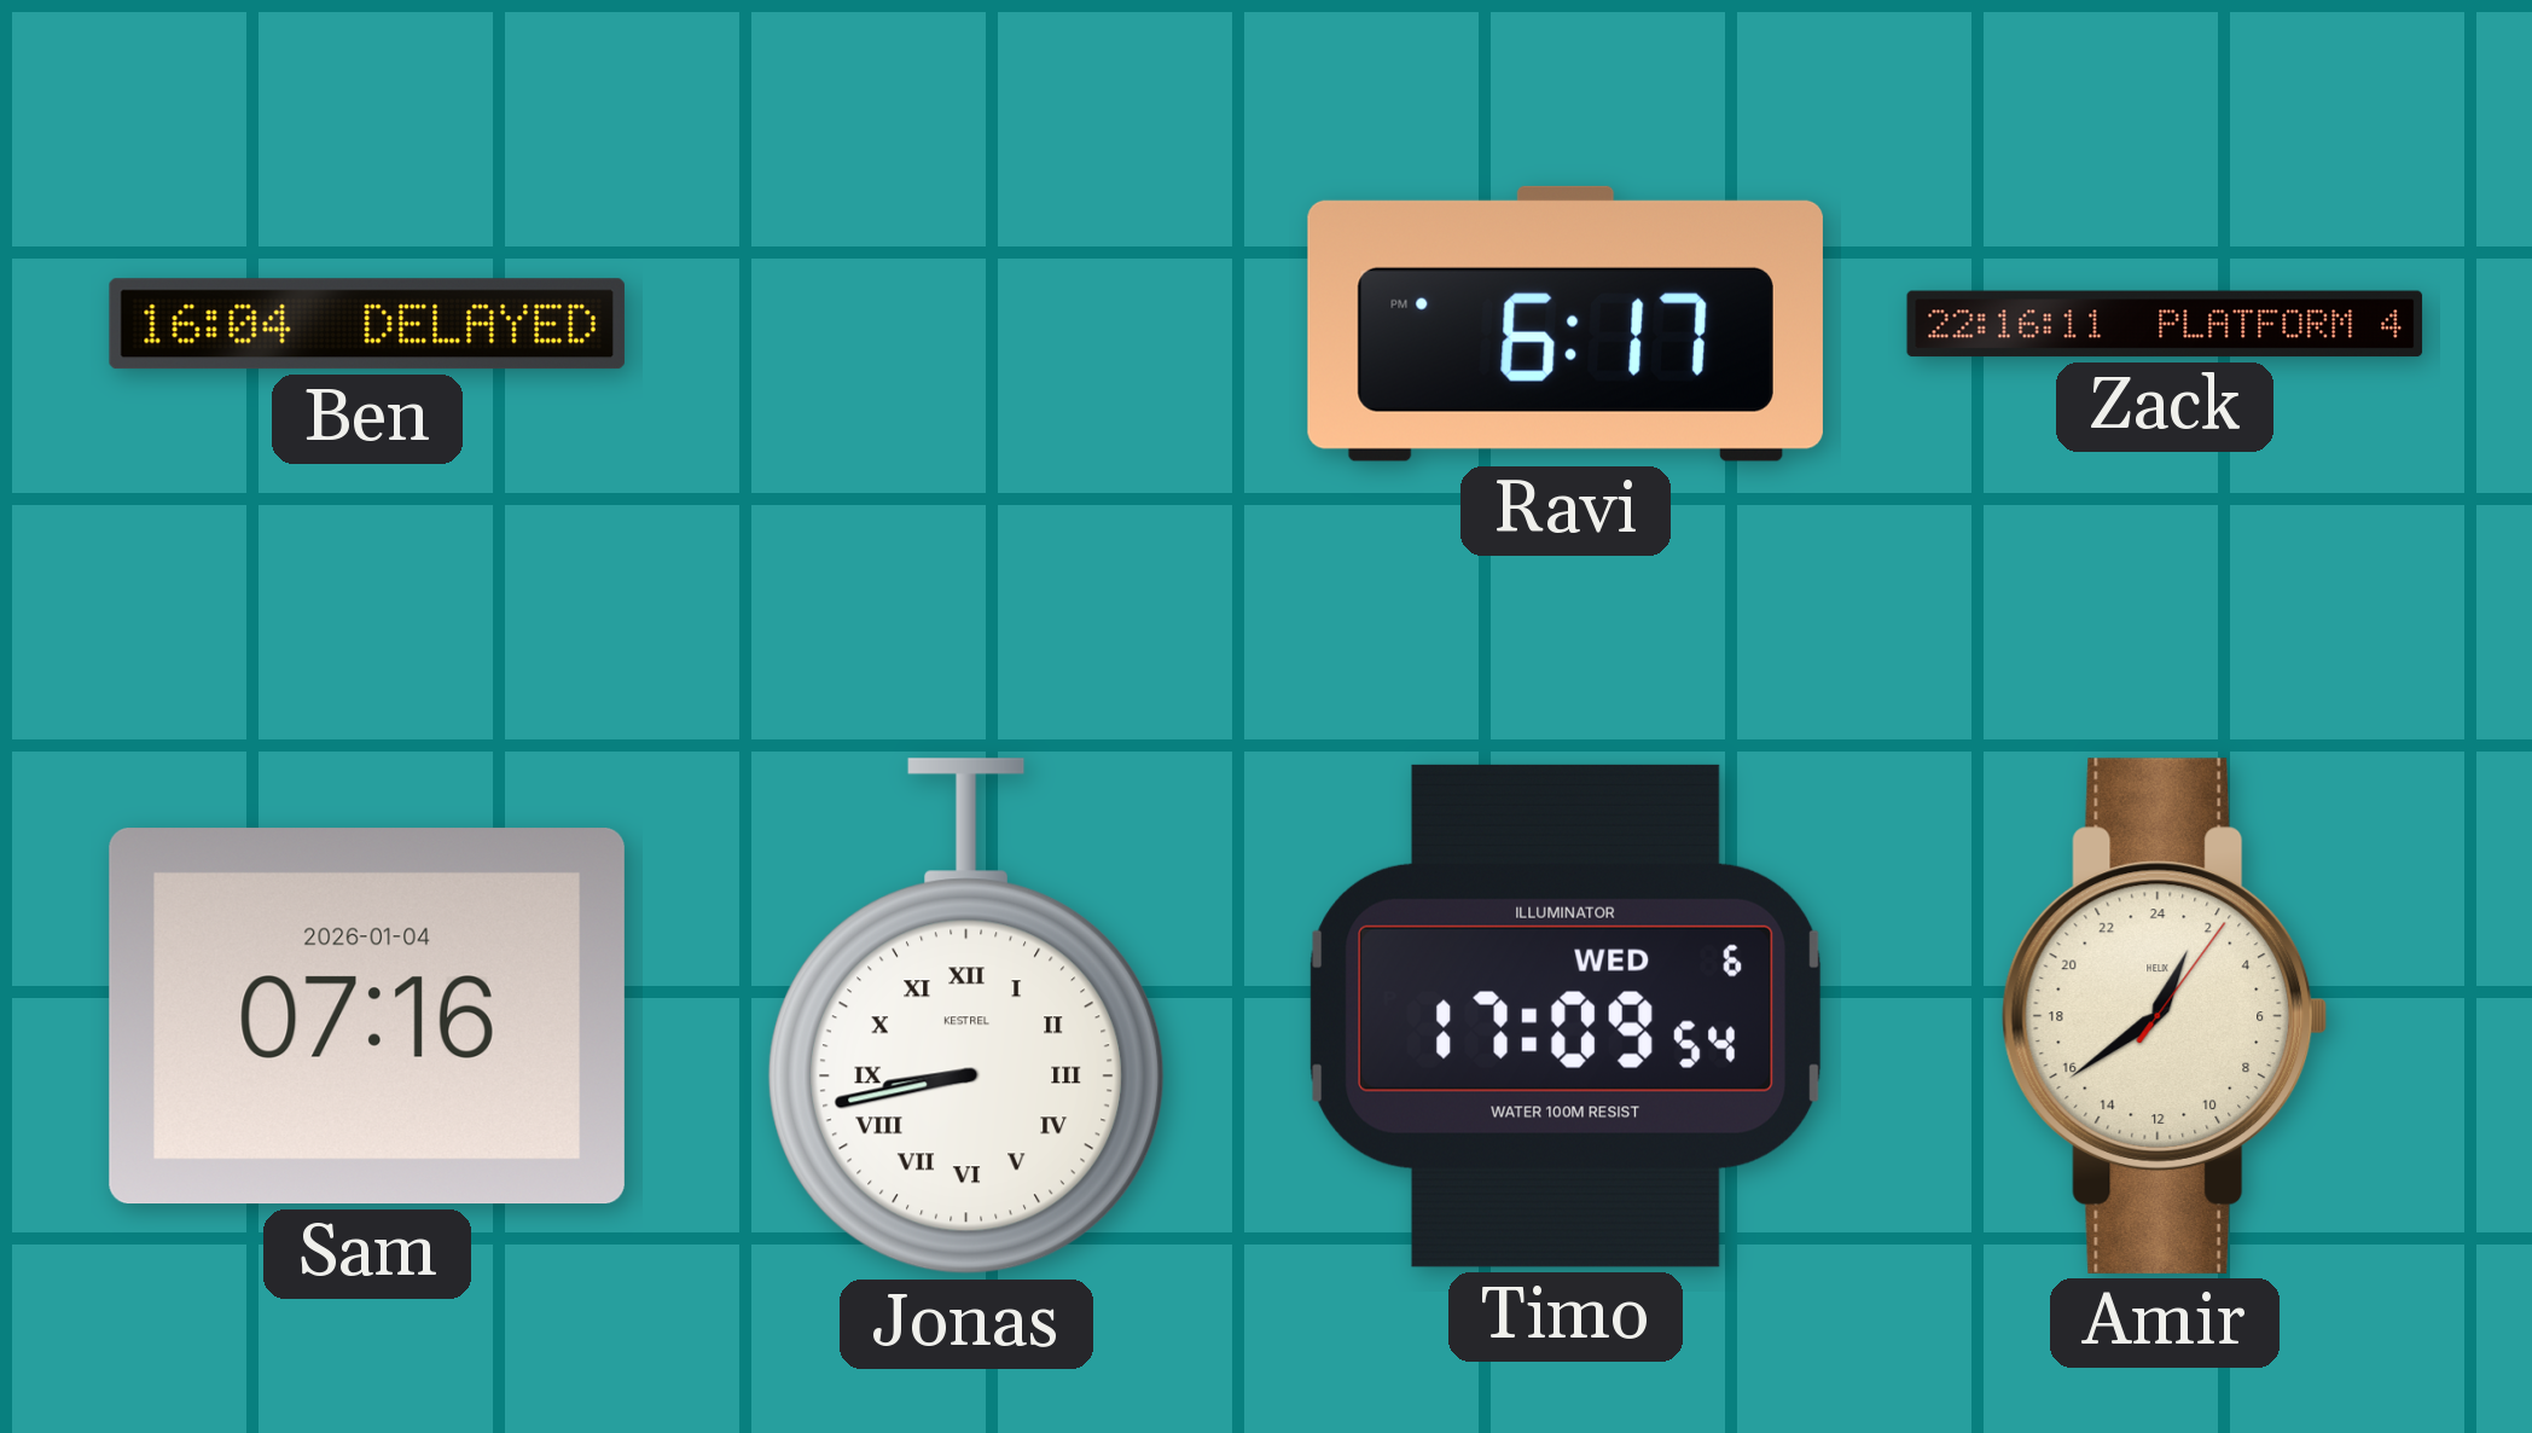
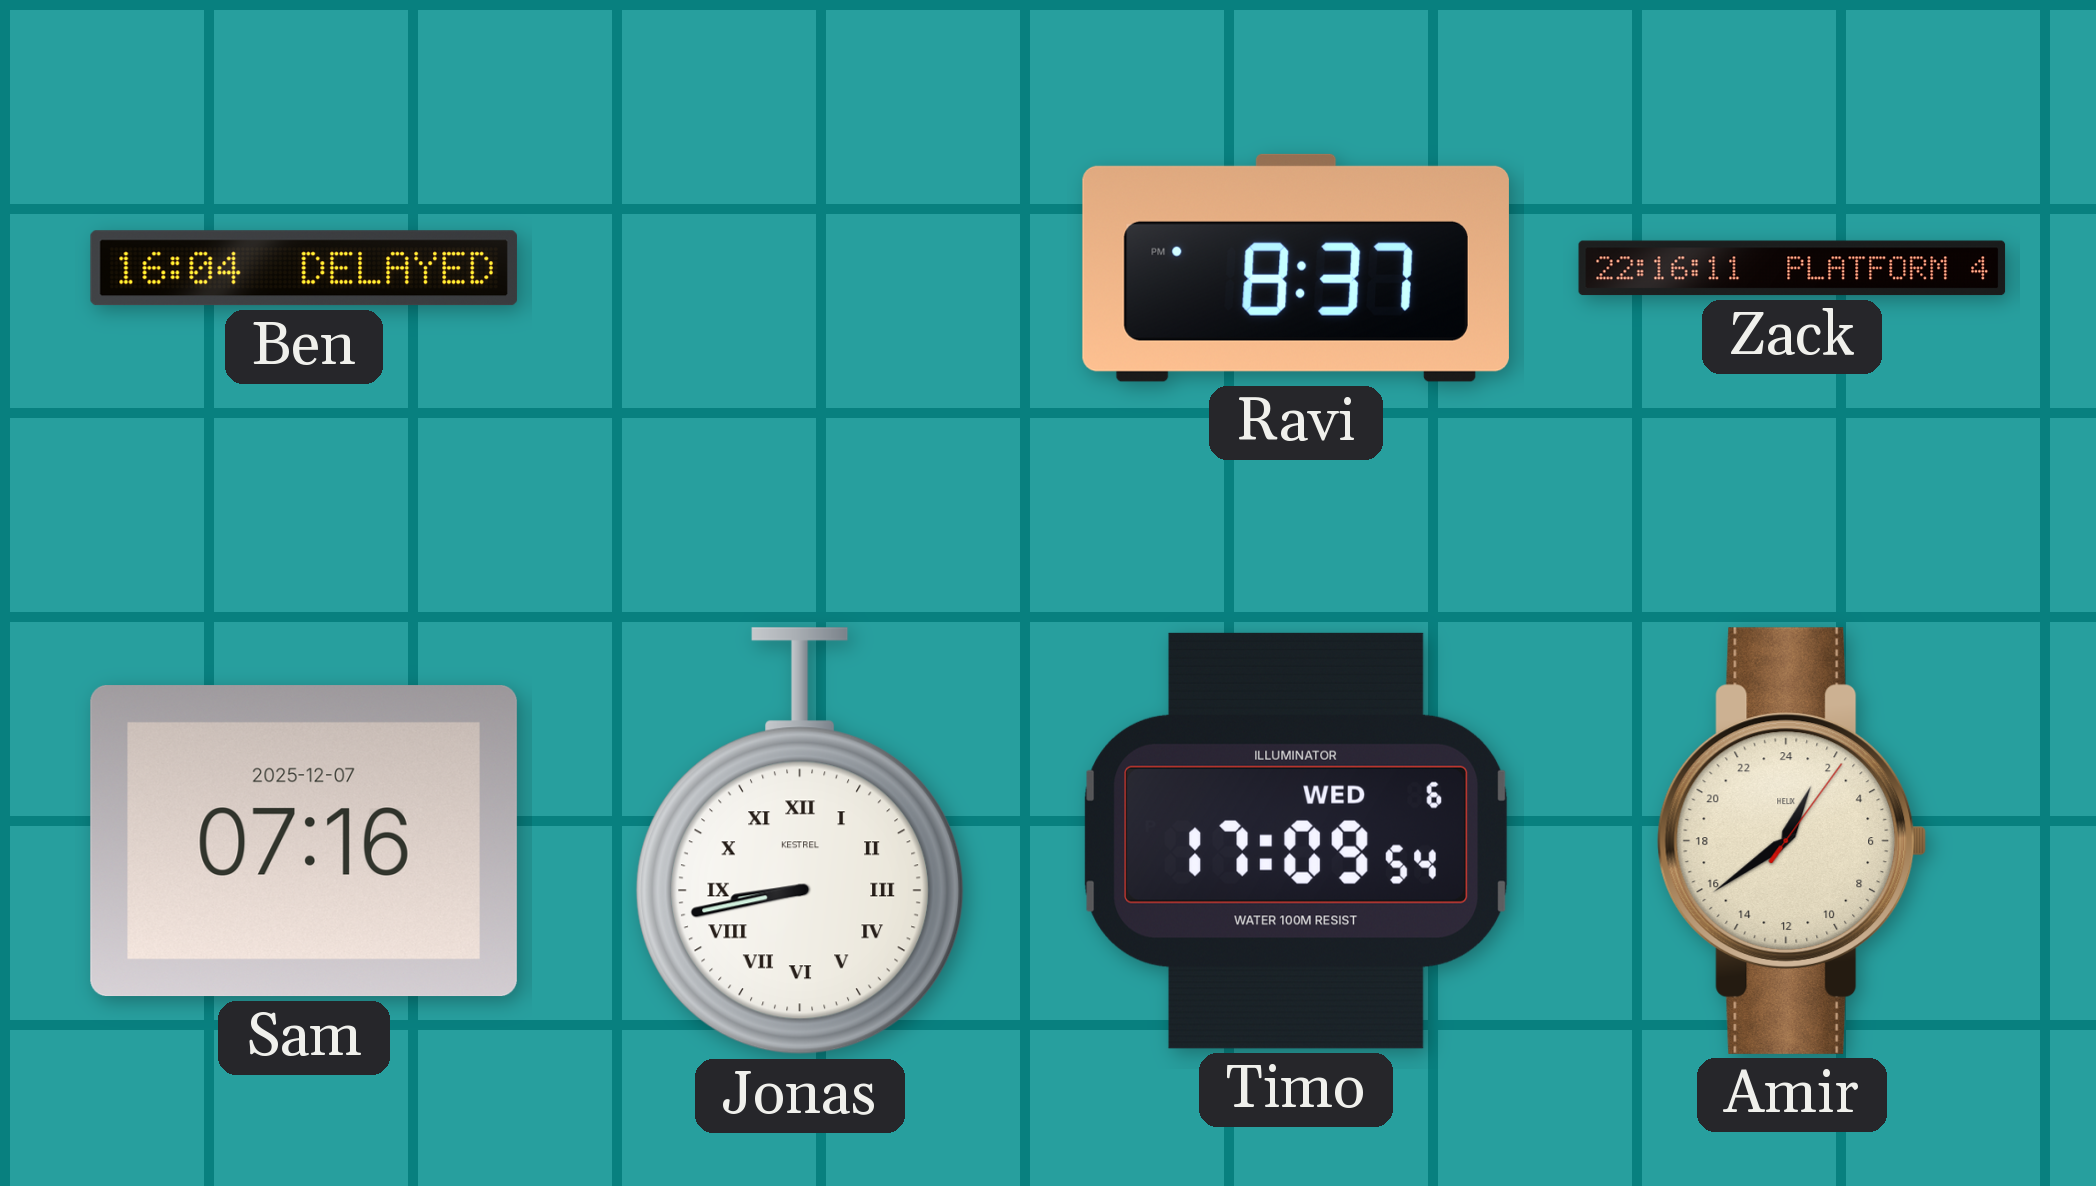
Ravi: 6:17 -> 8:37
Sam date: 2026-01-04 -> 2025-12-07
